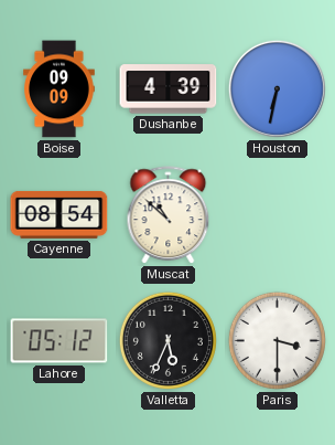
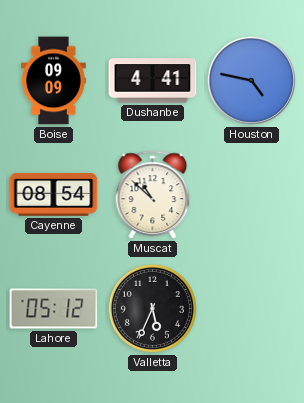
Dushanbe: 4:39 -> 4:41
Houston: 6:32 -> 4:47
Paris: 3:30 -> none
